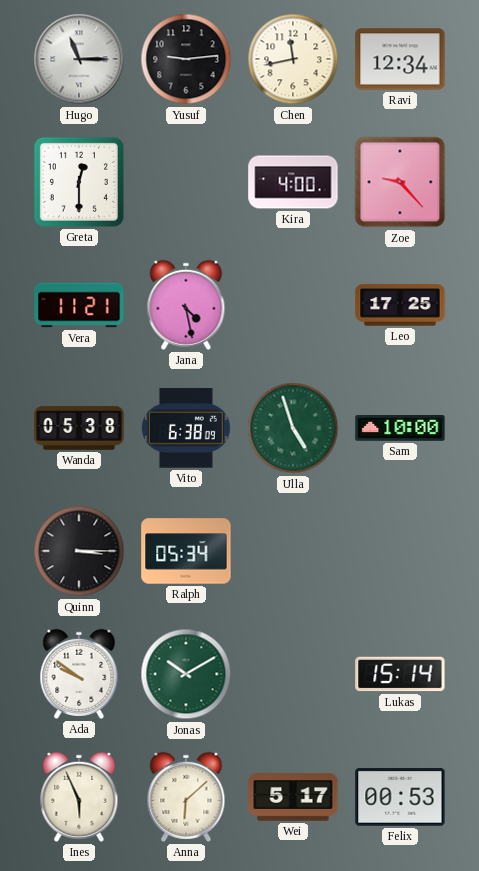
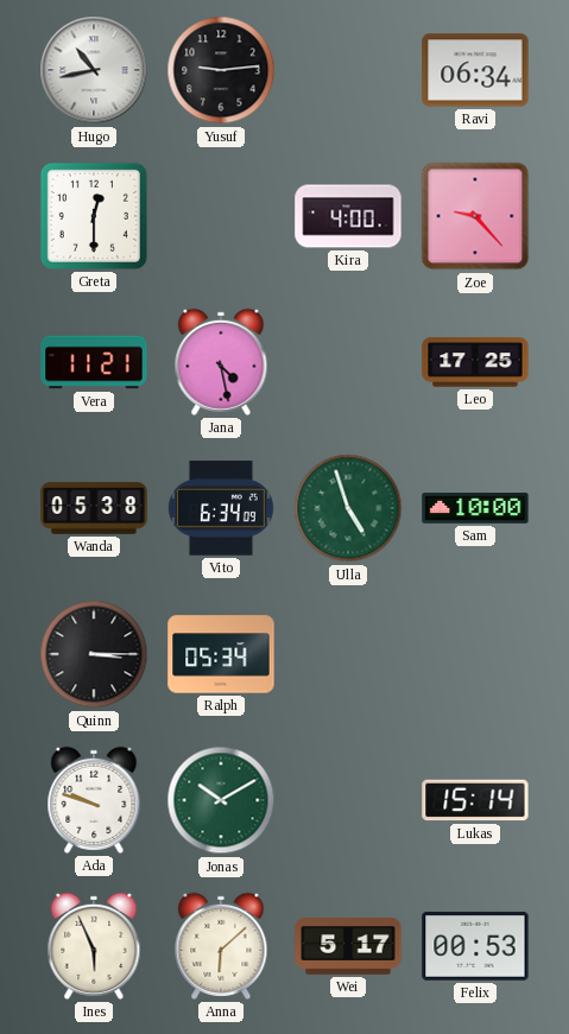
Hugo: 11:15 -> 10:43
Chen: 11:43 -> none
Ravi: 12:34 -> 06:34
Vito: 6:38 -> 6:34
Ada: 9:51 -> 9:48
